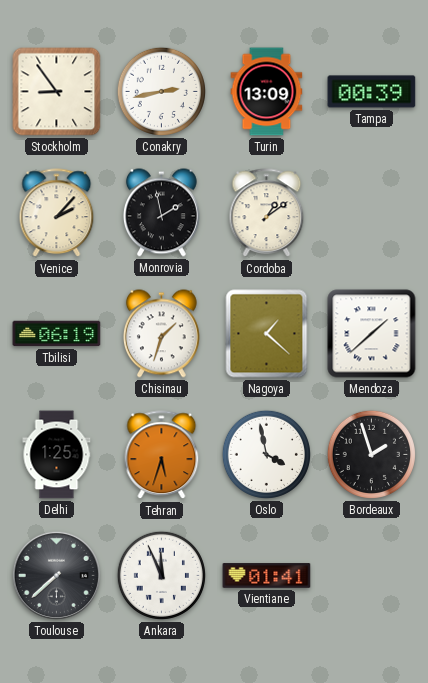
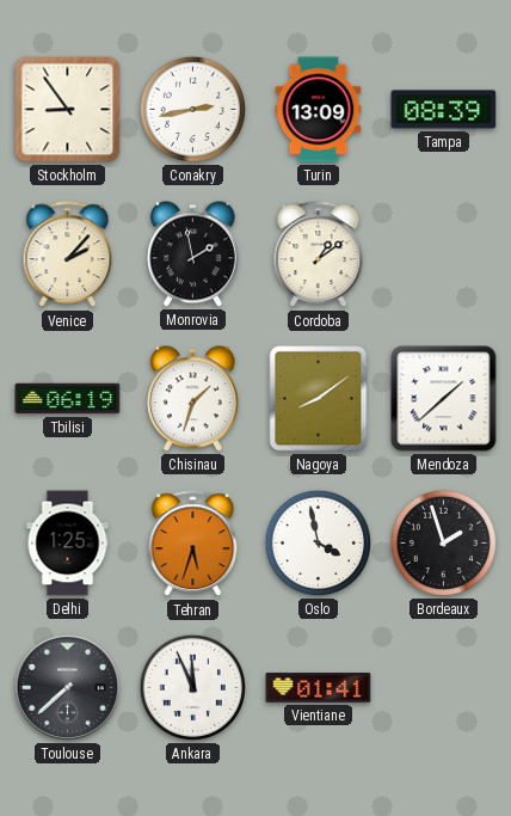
Tampa: 00:39 -> 08:39
Nagoya: 1:22 -> 8:09
